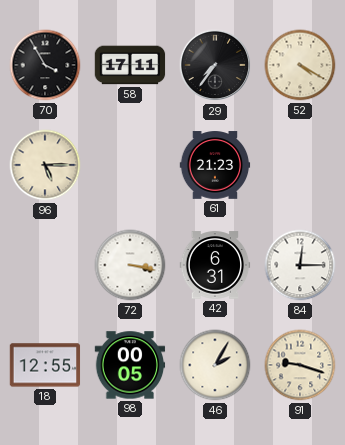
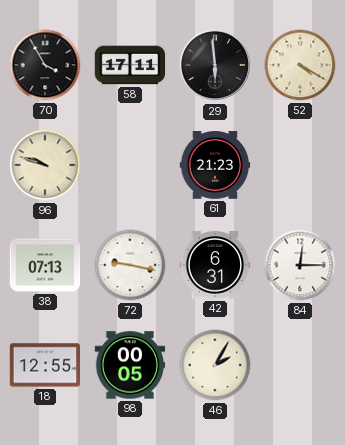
29: 7:36 -> 5:59
96: 5:15 -> 9:48
38: none -> 07:13
72: 3:17 -> 9:17
91: 9:18 -> none
